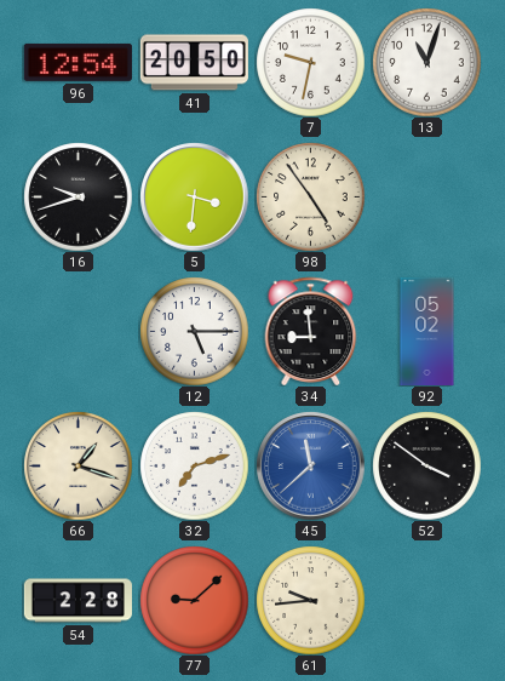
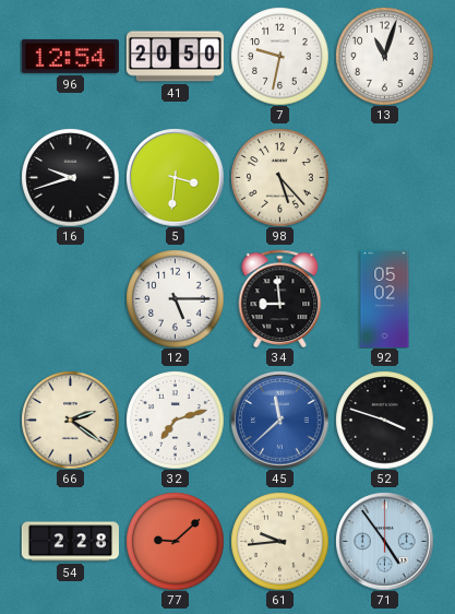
98: 4:54 -> 5:23
66: 1:18 -> 2:21
52: 3:51 -> 3:48
71: none -> 4:54
